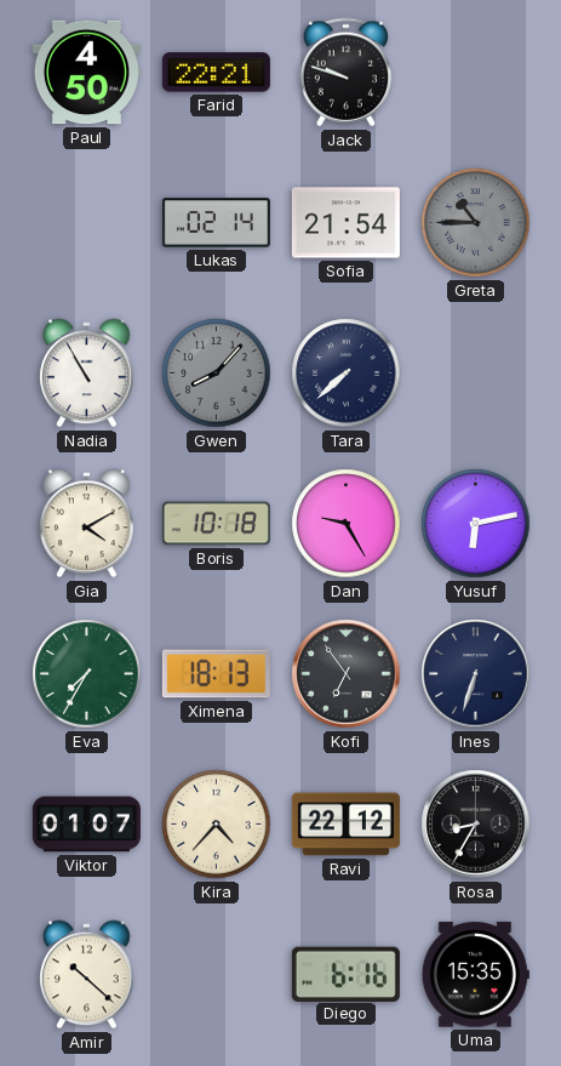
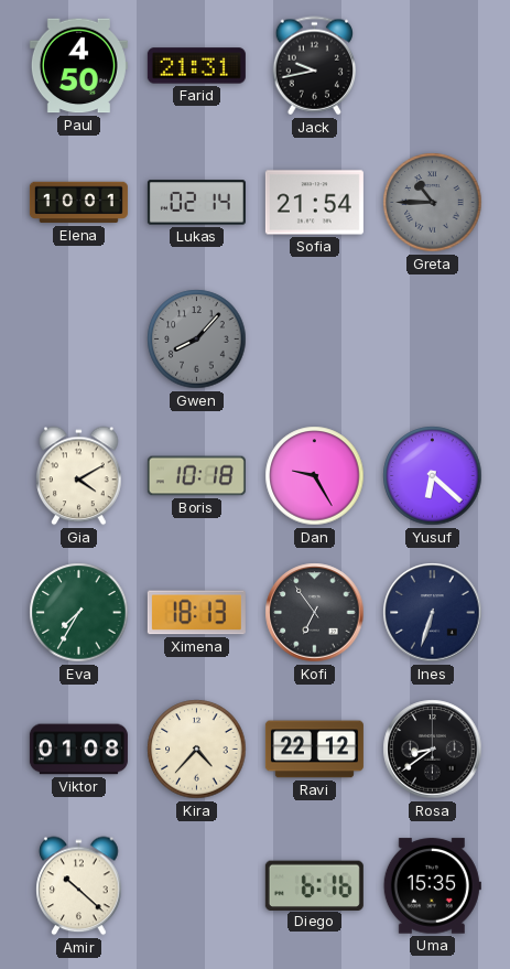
Farid: 22:21 -> 21:31
Jack: 9:48 -> 9:43
Elena: none -> 10:01
Nadia: 10:55 -> none
Tara: 7:38 -> none
Yusuf: 6:13 -> 6:22
Viktor: 01:07 -> 01:08
Rosa: 8:35 -> 8:39
